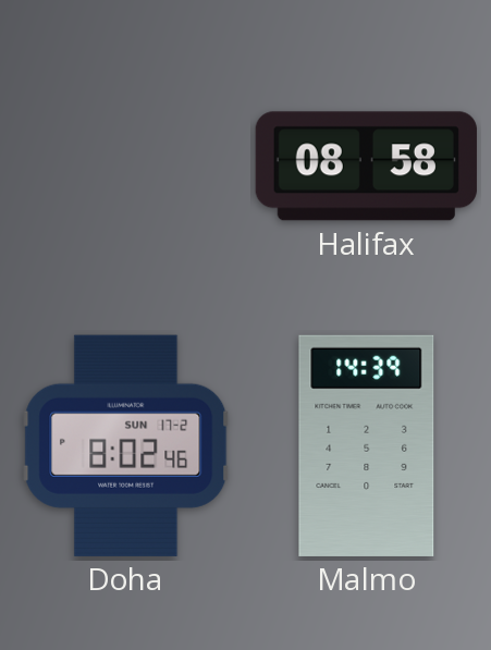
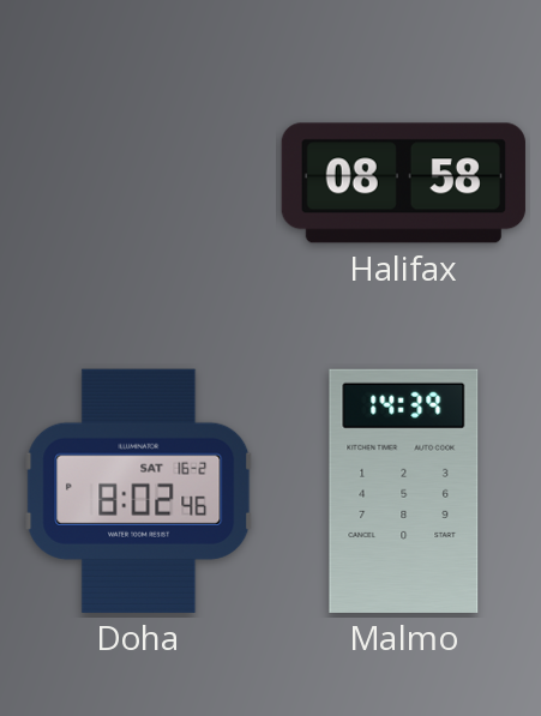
Doha date: SUN 17-2 -> SAT 16-2
